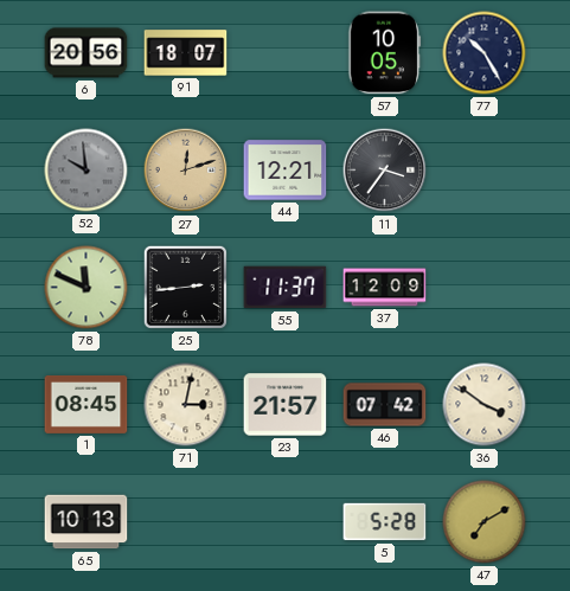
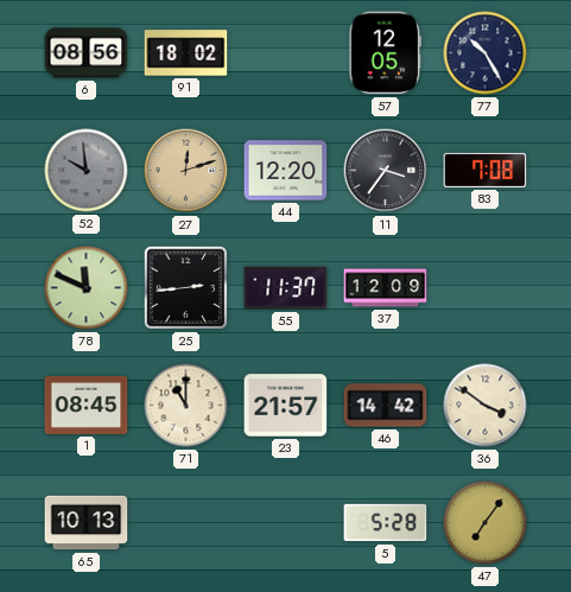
6: 20:56 -> 08:56
91: 18:07 -> 18:02
57: 10:05 -> 12:05
44: 12:21 -> 12:20
83: none -> 7:08
71: 3:02 -> 11:00
46: 07:42 -> 14:42
47: 7:10 -> 7:06
